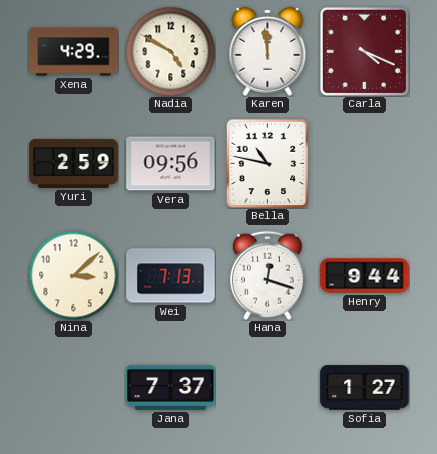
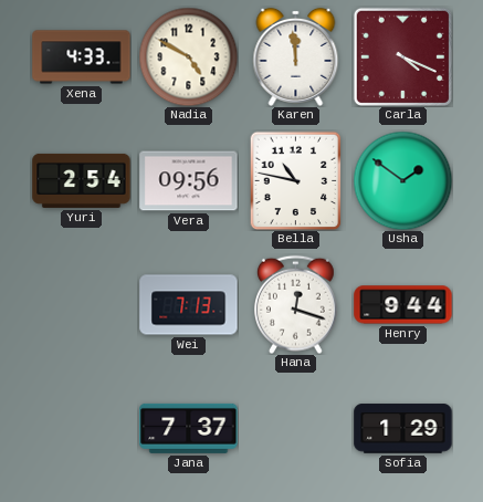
Xena: 4:29 -> 4:33
Yuri: 2:59 -> 2:54
Usha: none -> 1:51
Nina: 3:08 -> none
Sofia: 1:27 -> 1:29
